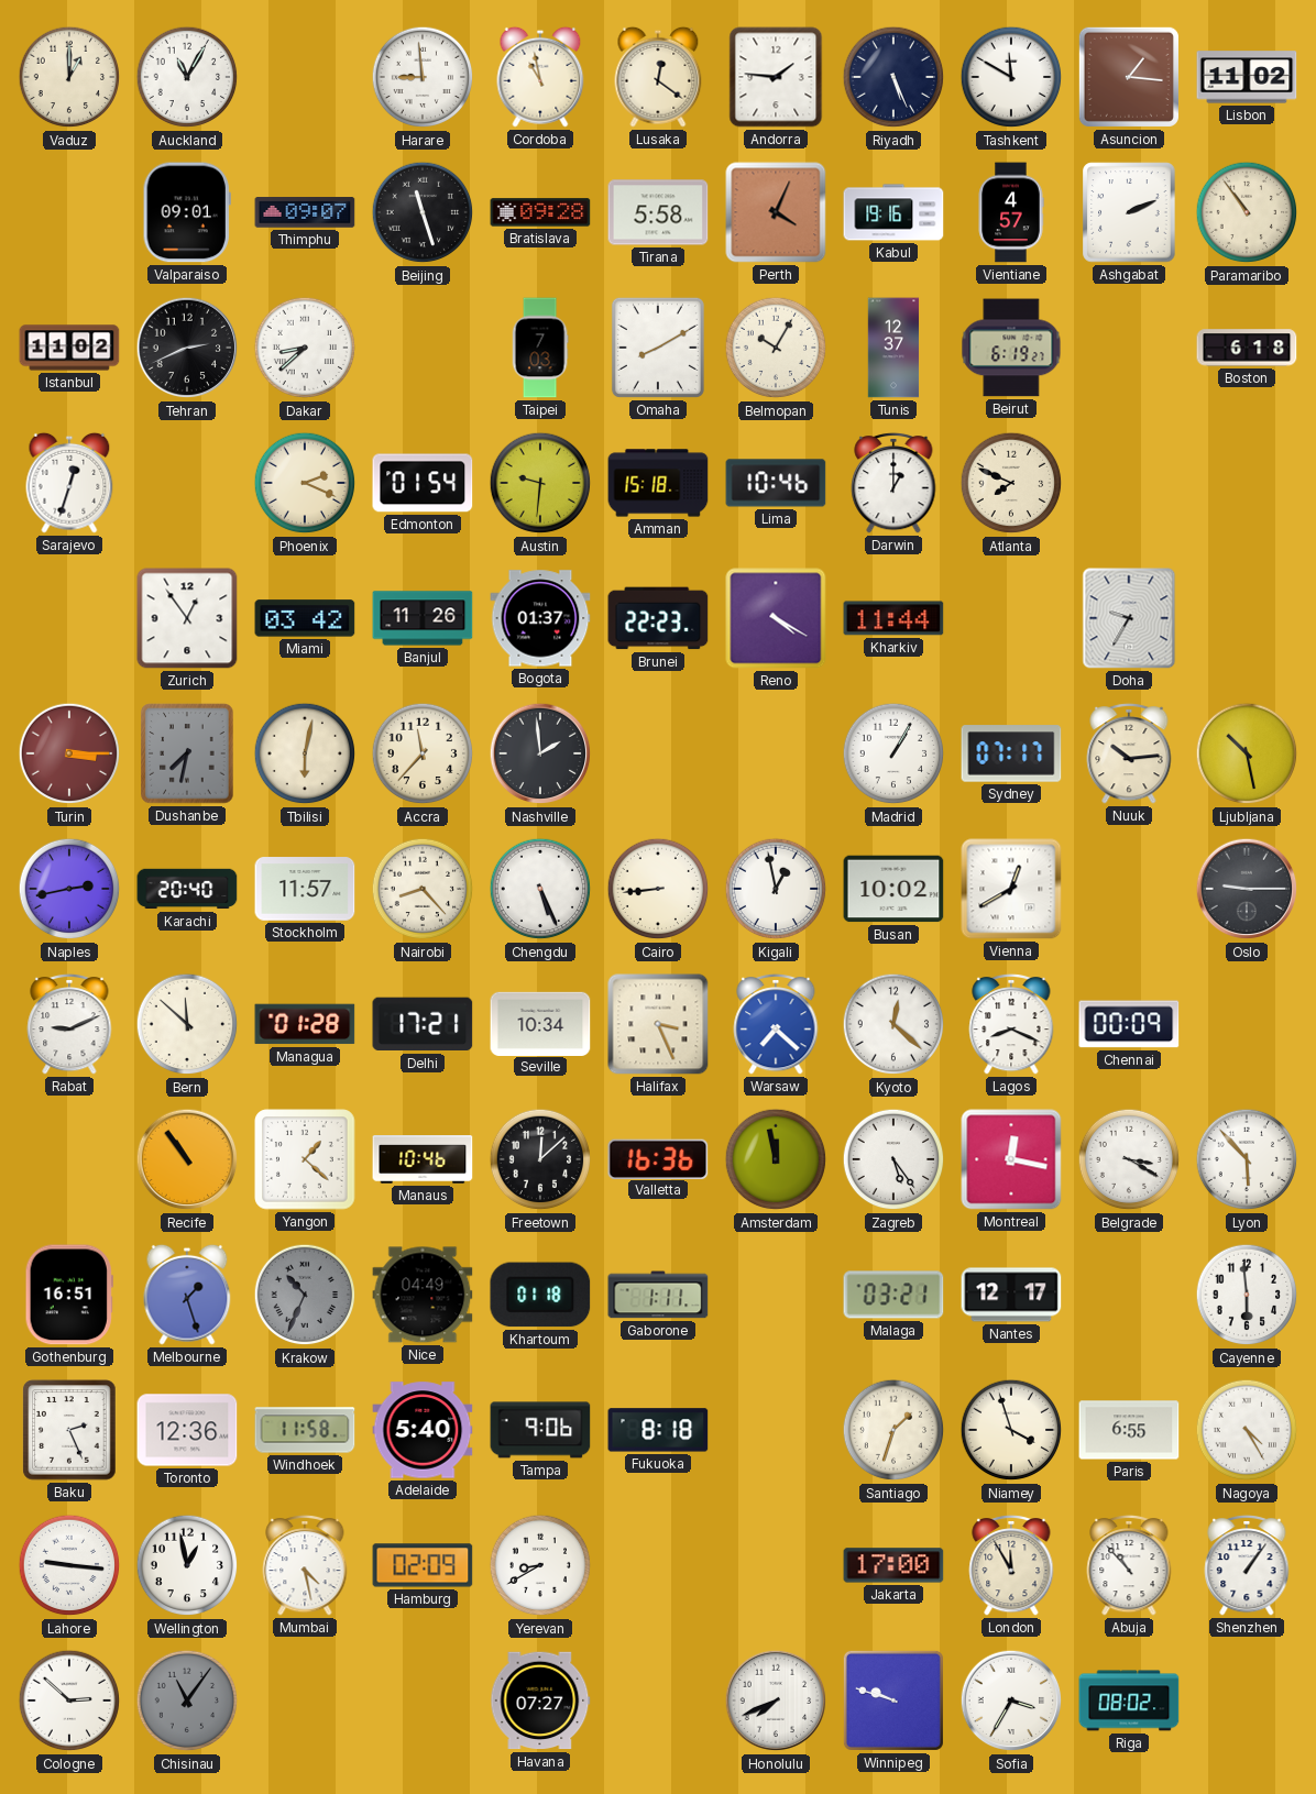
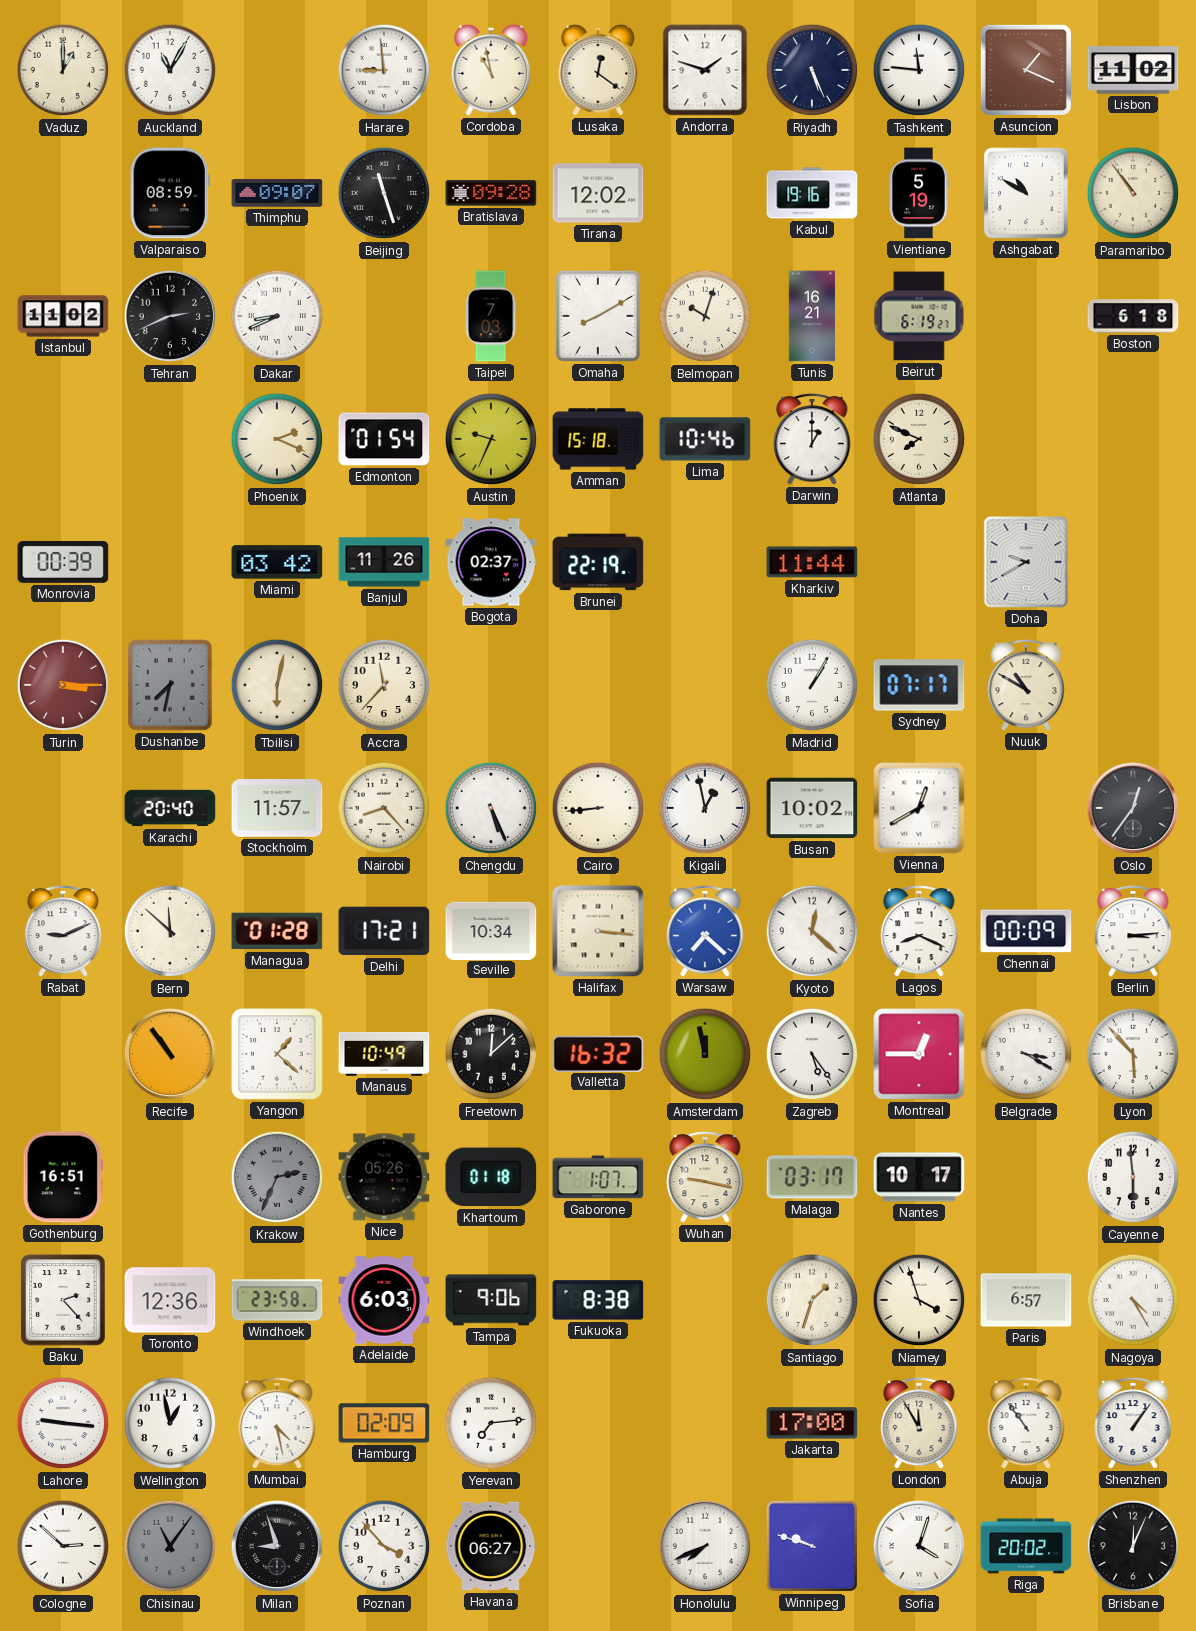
Andorra: 1:46 -> 1:48
Tashkent: 11:50 -> 11:46
Asuncion: 1:16 -> 1:19
Valparaiso: 09:01 -> 08:59
Tirana: 5:58 -> 12:02
Perth: 4:04 -> none
Vientiane: 4:57 -> 5:19
Ashgabat: 2:11 -> 10:50
Dakar: 8:38 -> 8:41
Belmopan: 10:05 -> 10:03
Tunis: 12:37 -> 16:21
Sarajevo: 12:33 -> none
Austin: 9:31 -> 9:34
Monrovia: none -> 00:39
Zurich: 12:54 -> none
Bogota: 01:37 -> 02:37
Brunei: 22:23 -> 22:19
Reno: 4:20 -> none
Doha: 9:35 -> 9:40
Nashville: 1:59 -> none
Nuuk: 10:14 -> 10:50
Ljubljana: 10:28 -> none
Naples: 2:43 -> none
Oslo: 9:15 -> 12:36
Halifax: 3:26 -> 3:16
Berlin: none -> 3:14
Manaus: 10:46 -> 10:49
Valletta: 16:36 -> 16:32
Montreal: 12:17 -> 12:45
Melbourne: 1:27 -> none
Krakow: 10:34 -> 2:34
Nice: 04:49 -> 05:26
Gaborone: 1:11 -> 1:07
Wuhan: none -> 9:17
Malaga: 03:21 -> 03:17
Nantes: 12:17 -> 10:17
Baku: 2:26 -> 2:23
Windhoek: 11:58 -> 23:58
Adelaide: 5:40 -> 6:03
Fukuoka: 8:18 -> 8:38
Paris: 6:55 -> 6:57
Yerevan: 8:40 -> 7:14
Abuja: 10:53 -> 10:54
Milan: none -> 8:57
Poznan: none -> 3:53
Havana: 07:27 -> 06:27
Sofia: 3:35 -> 4:03
Riga: 08:02 -> 20:02
Brisbane: none -> 12:04
